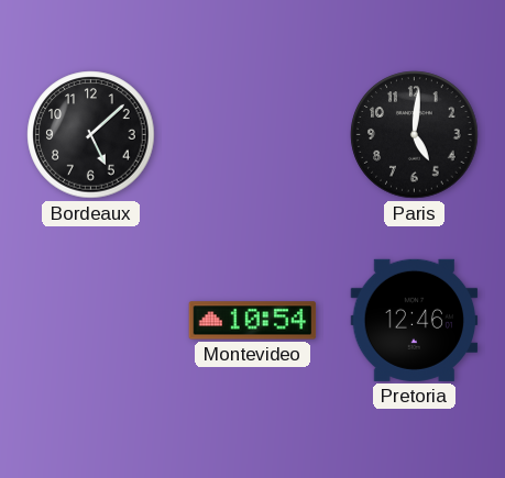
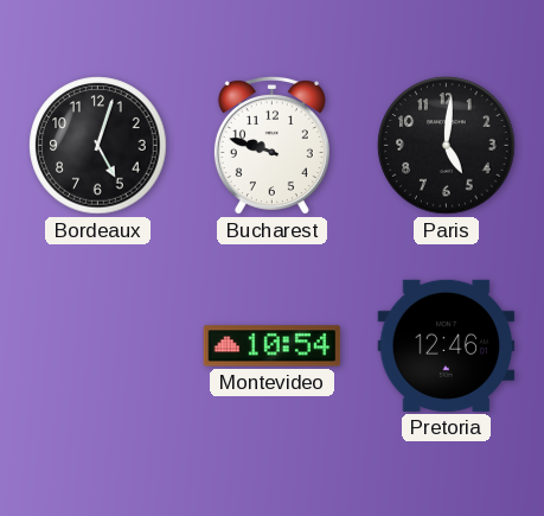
Bordeaux: 5:08 -> 5:03
Bucharest: none -> 9:48
